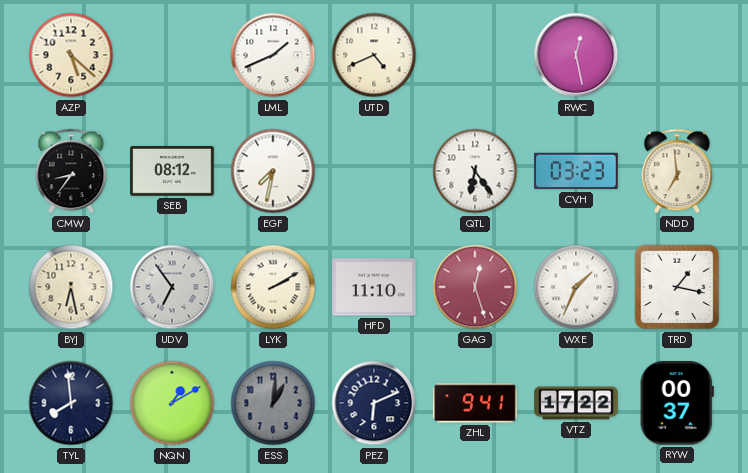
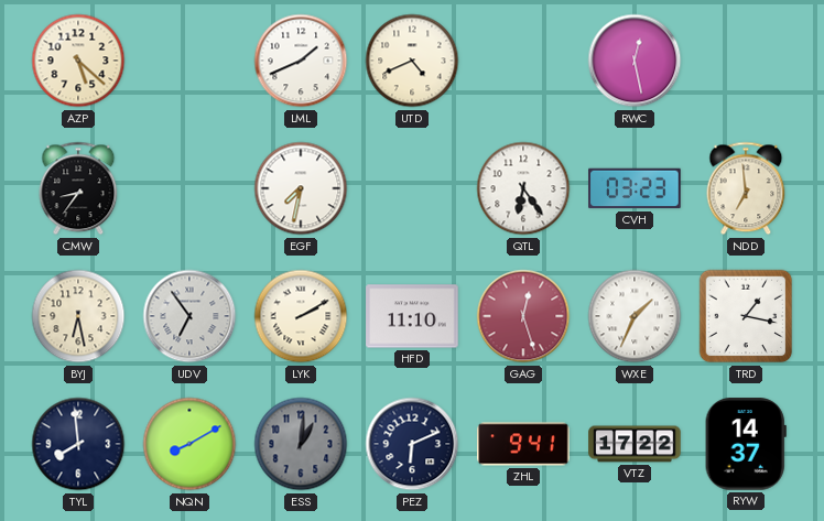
SEB: 08:12 -> none
NQN: 1:10 -> 8:10
RYW: 00:37 -> 14:37
